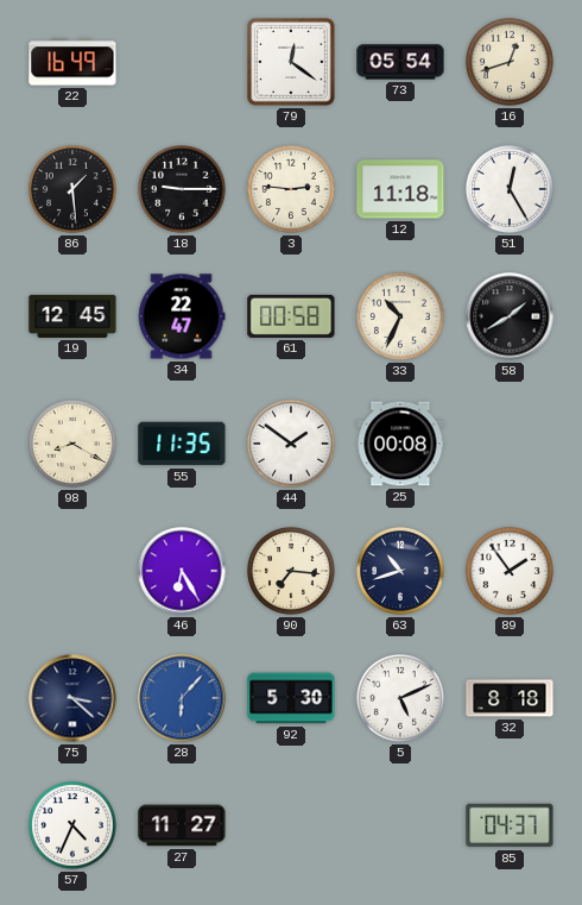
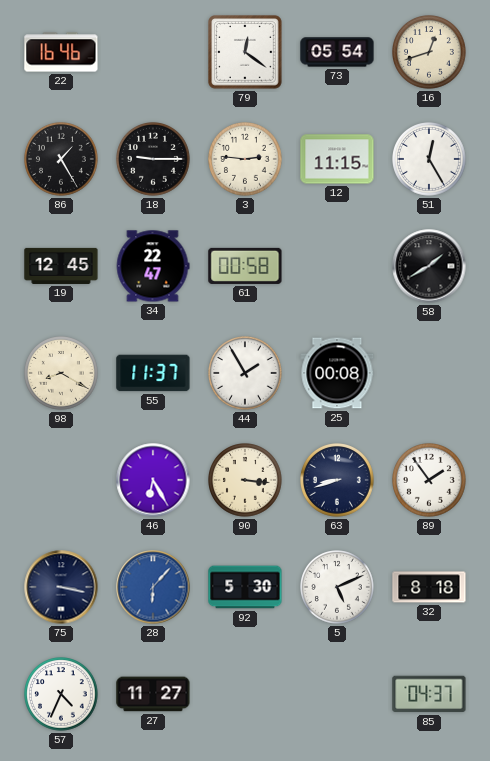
22: 16:49 -> 16:46
86: 1:29 -> 1:25
12: 11:18 -> 11:15
33: 10:34 -> none
55: 11:35 -> 11:37
44: 1:51 -> 1:55
90: 7:16 -> 3:16
63: 10:42 -> 8:42
75: 3:22 -> 3:17
